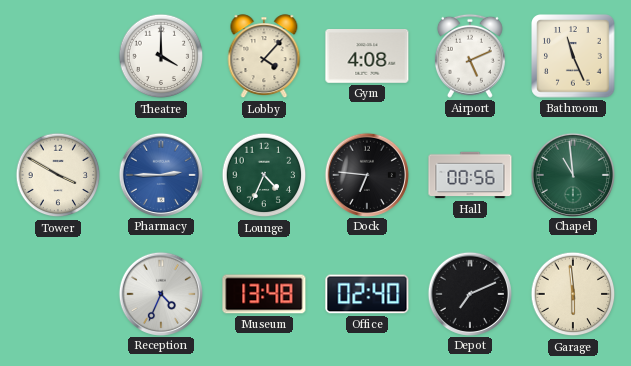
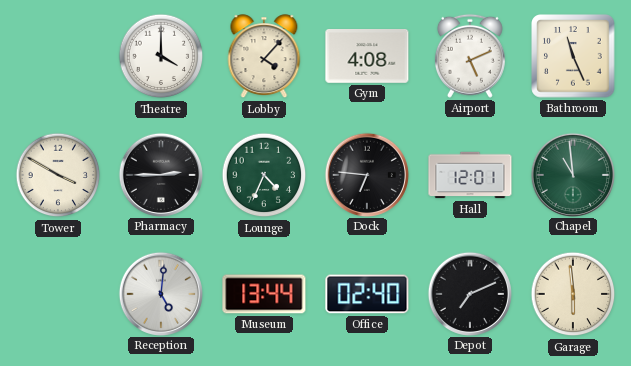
Pharmacy dial: blue -> black
Hall: 00:56 -> 12:01
Reception: 4:34 -> 5:01
Museum: 13:48 -> 13:44
